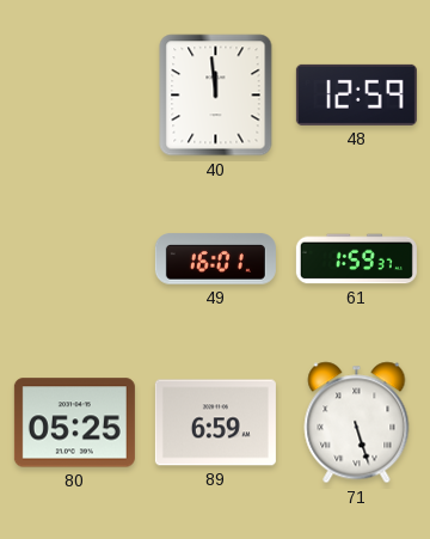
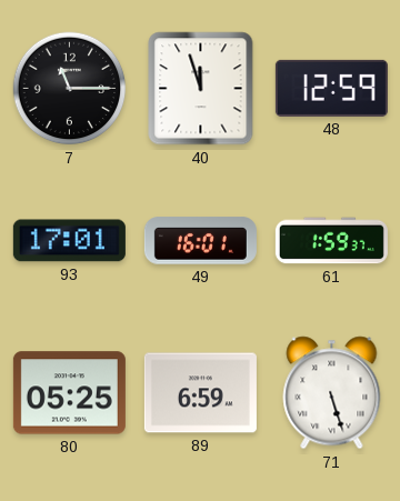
7: none -> 11:15
40: 11:59 -> 11:57
93: none -> 17:01
